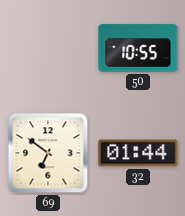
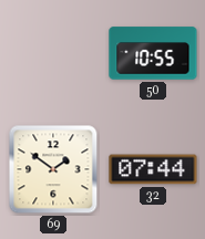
69: 6:51 -> 1:51
32: 01:44 -> 07:44
